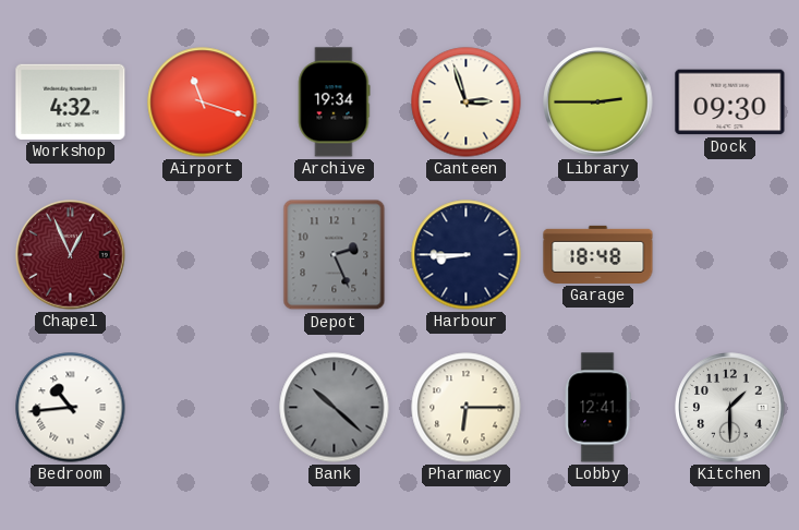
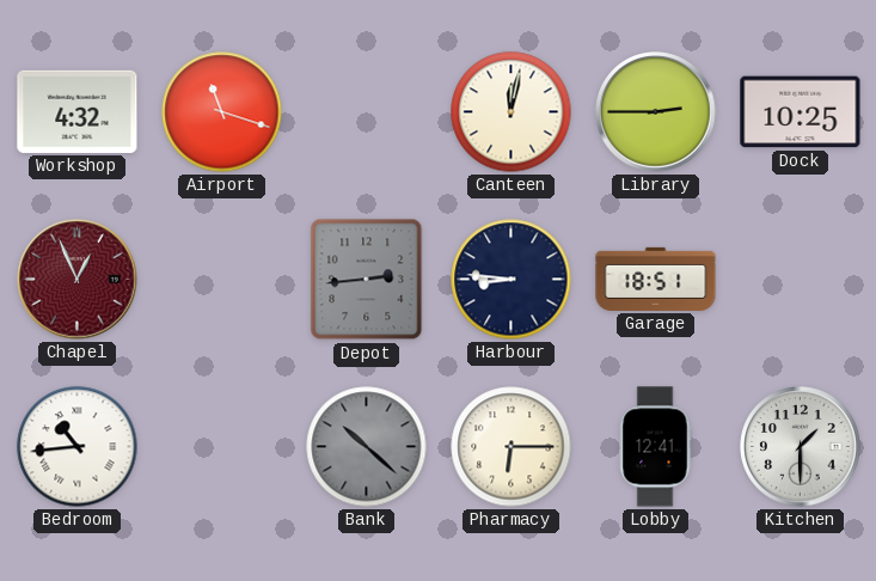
Archive: 19:34 -> none
Canteen: 2:57 -> 12:02
Dock: 09:30 -> 10:25
Depot: 2:26 -> 2:44
Harbour: 8:45 -> 8:46
Garage: 18:48 -> 18:51
